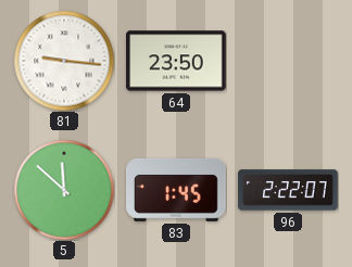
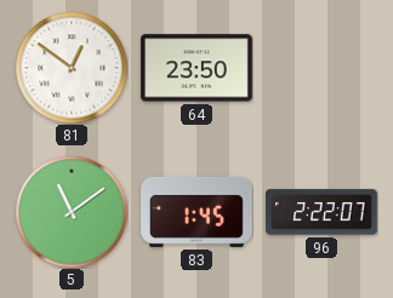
81: 9:16 -> 12:51
5: 11:52 -> 11:09
